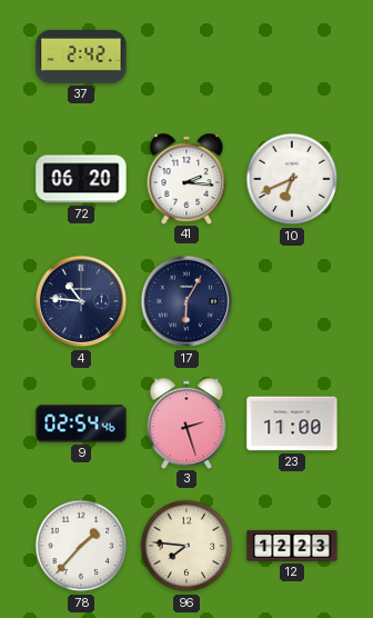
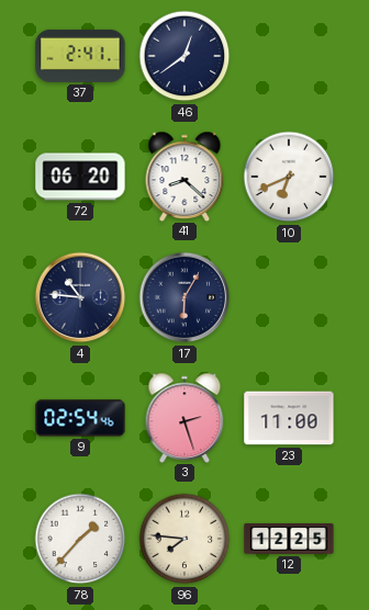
37: 2:42 -> 2:41
46: none -> 12:39
41: 2:16 -> 8:22
12: 12:23 -> 12:25
